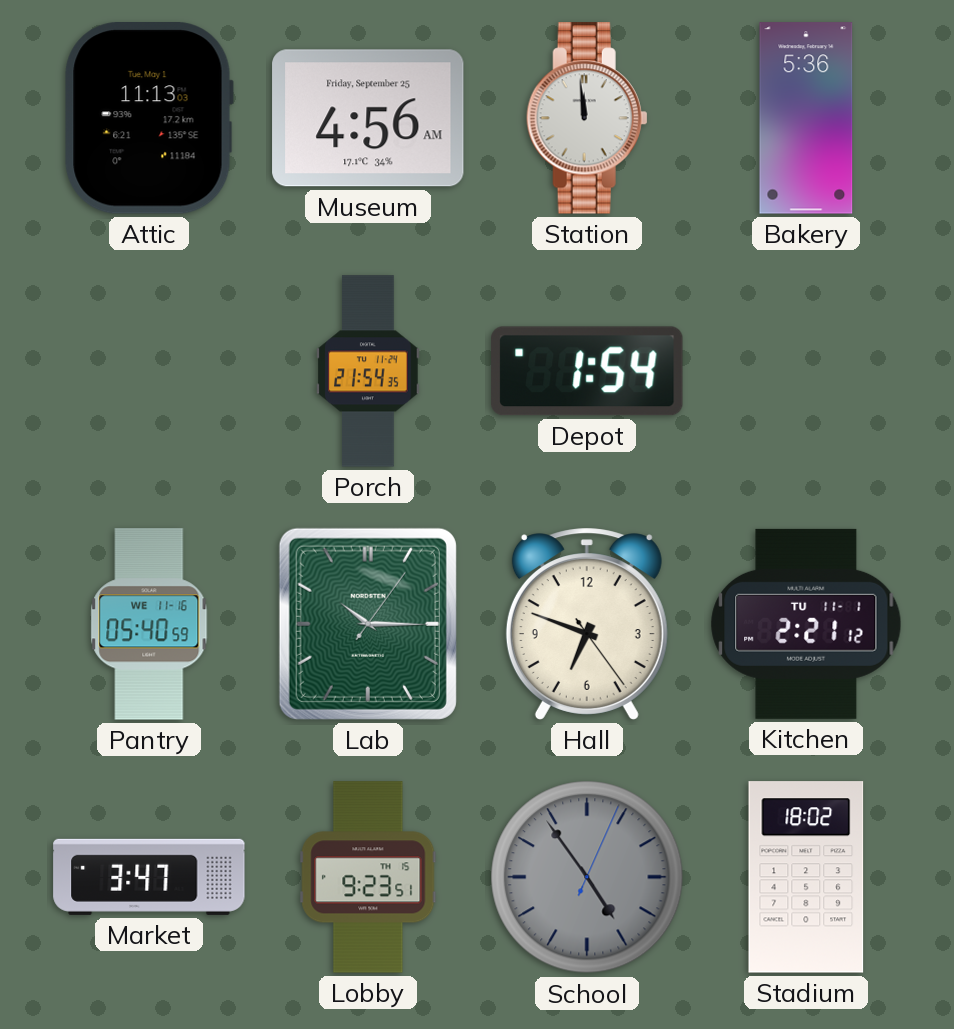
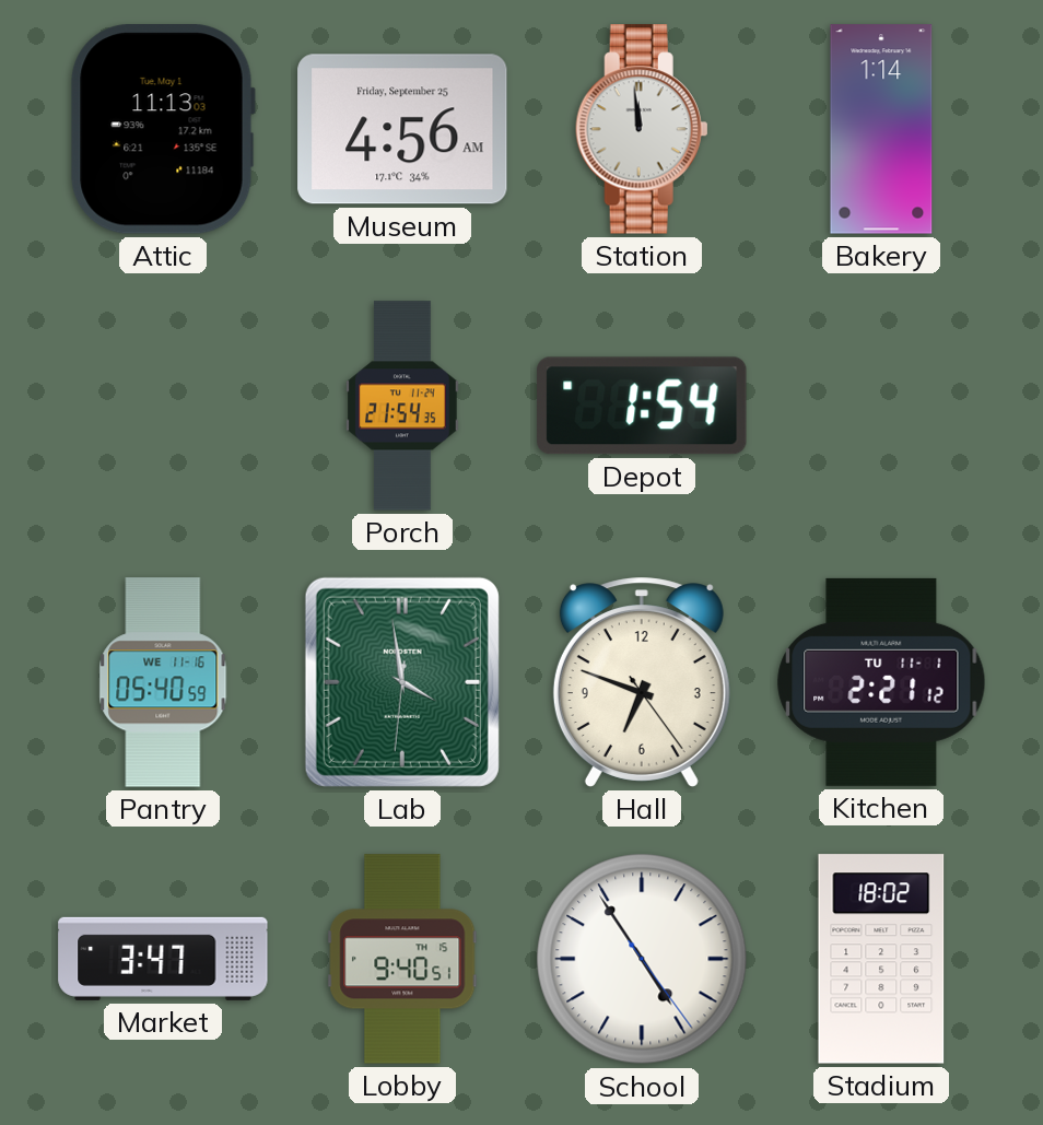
Bakery: 5:36 -> 1:14
Lab: 10:15 -> 3:58
Lobby: 9:23 -> 9:40
School: 4:54:04 -> 4:54:24
School dial: grey -> white
